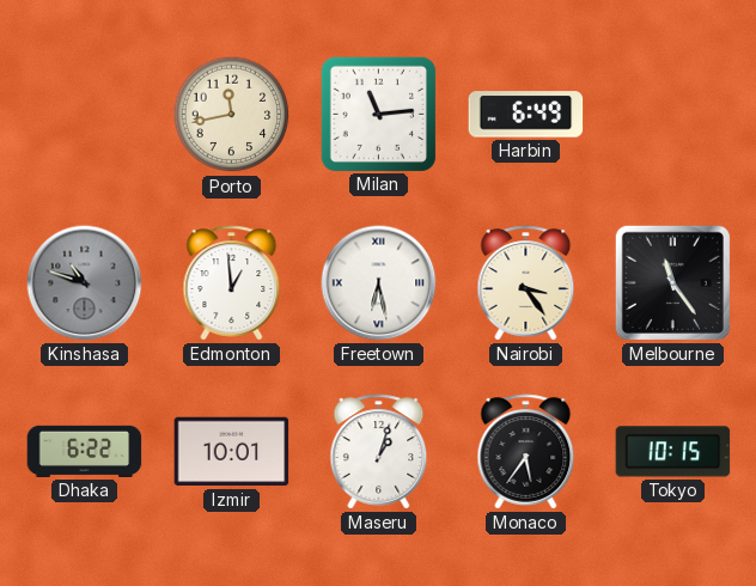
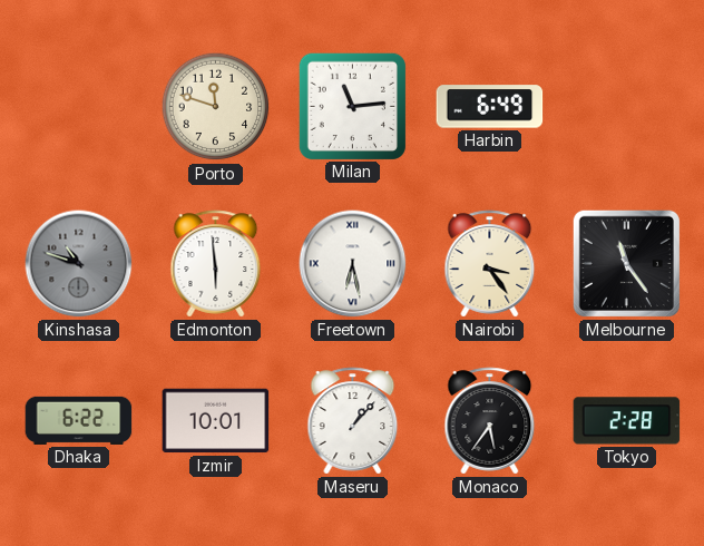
Porto: 11:43 -> 11:48
Edmonton: 12:59 -> 5:59
Maseru: 1:03 -> 1:07
Tokyo: 10:15 -> 2:28
